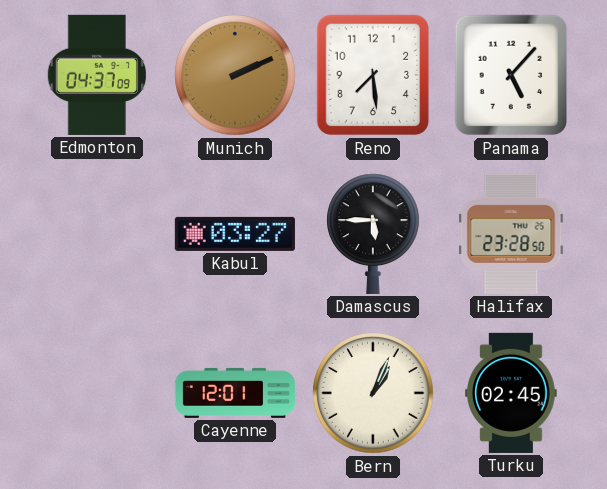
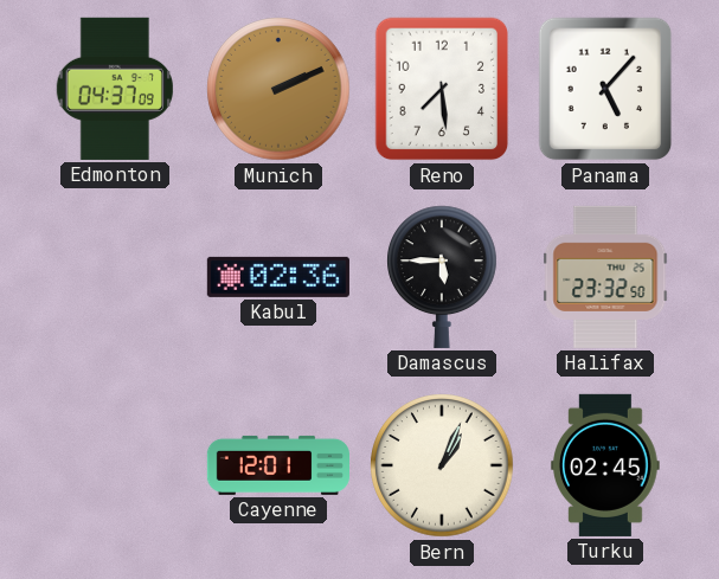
Kabul: 03:27 -> 02:36
Halifax: 23:28 -> 23:32
